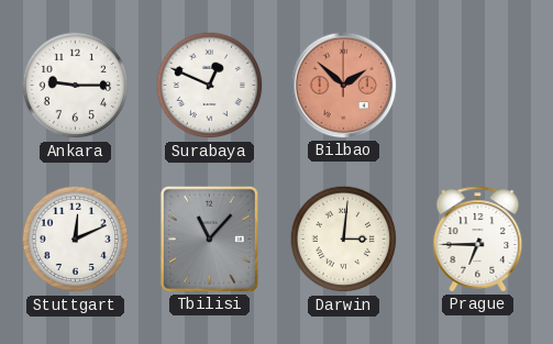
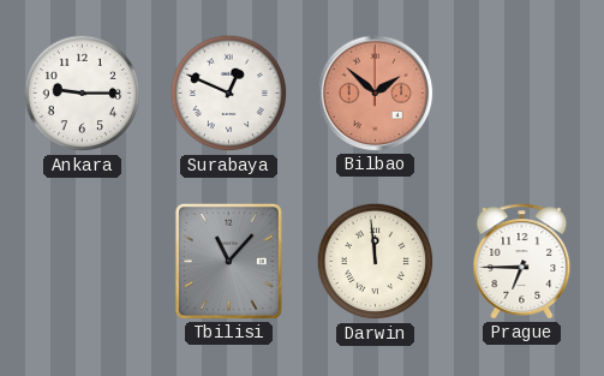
Stuttgart: 12:11 -> none
Darwin: 3:01 -> 11:59
